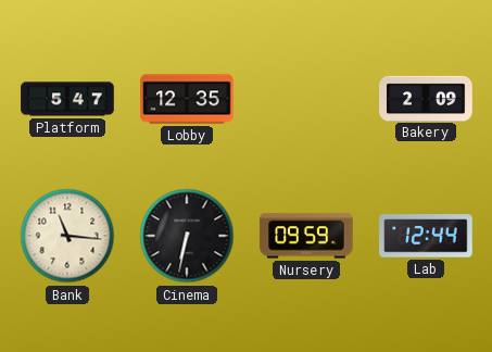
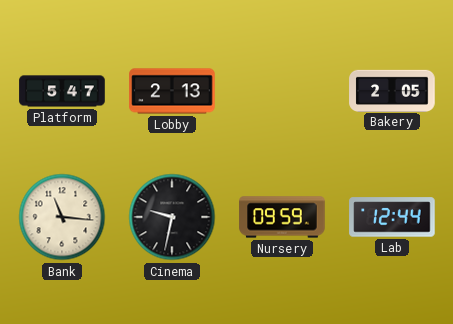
Lobby: 12:35 -> 2:13
Bakery: 2:09 -> 2:05
Cinema: 6:32 -> 9:32
